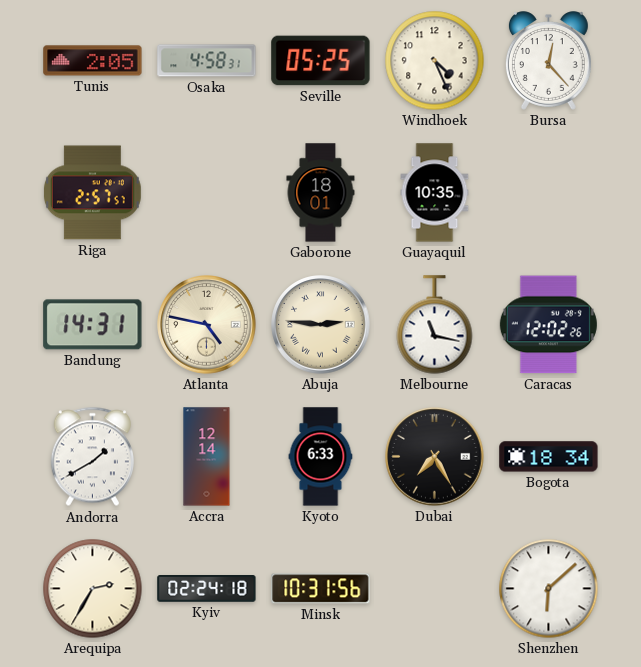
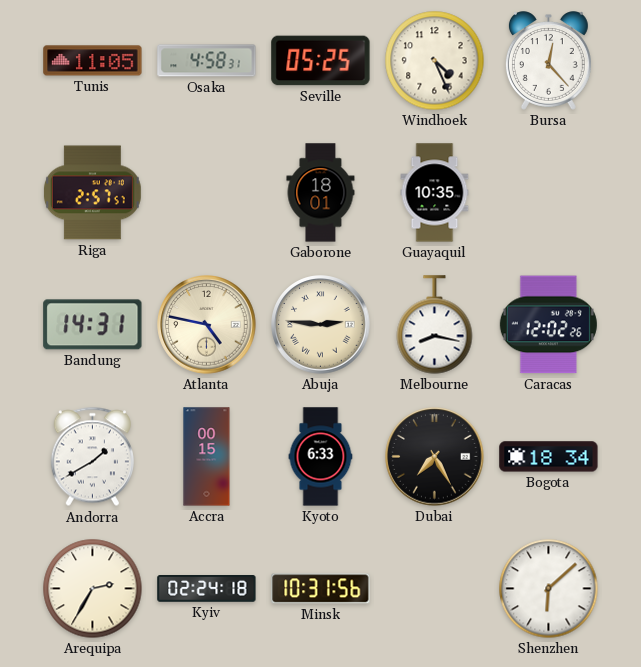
Tunis: 2:05 -> 11:05
Melbourne: 11:17 -> 8:17
Accra: 12:14 -> 00:15
